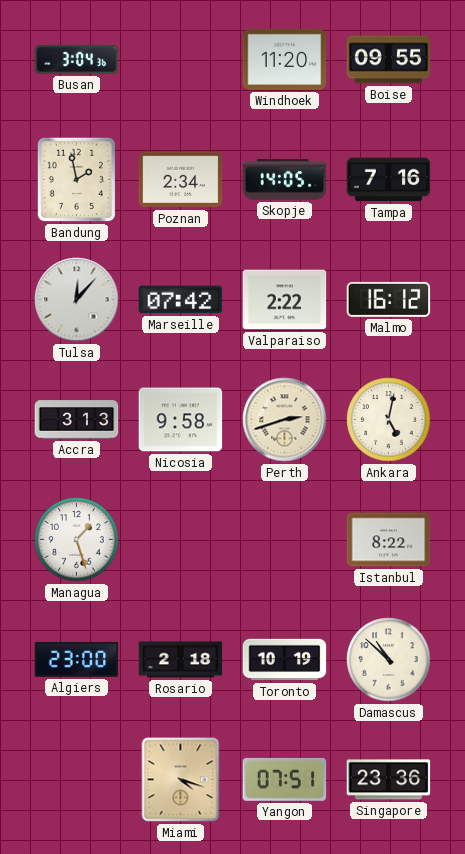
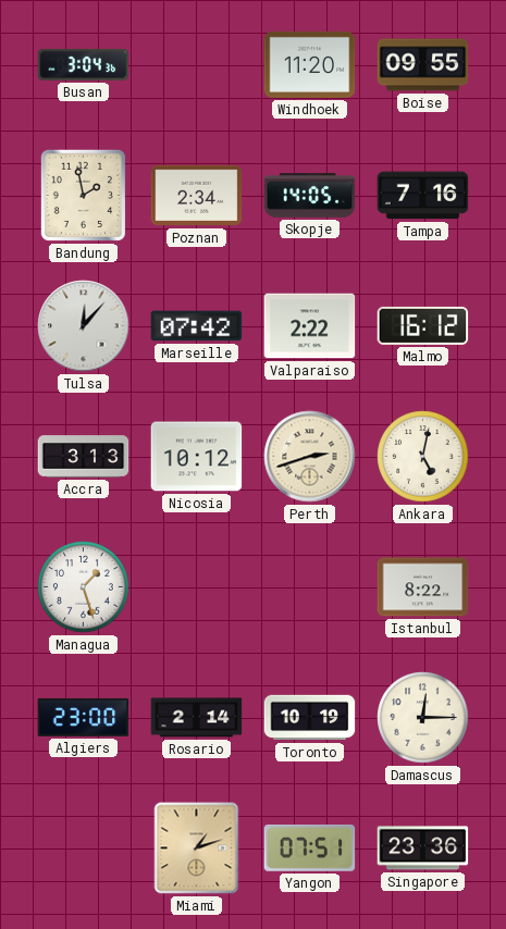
Nicosia: 9:58 -> 10:12
Rosario: 2:18 -> 2:14
Damascus: 10:52 -> 12:15
Miami: 4:18 -> 1:12
